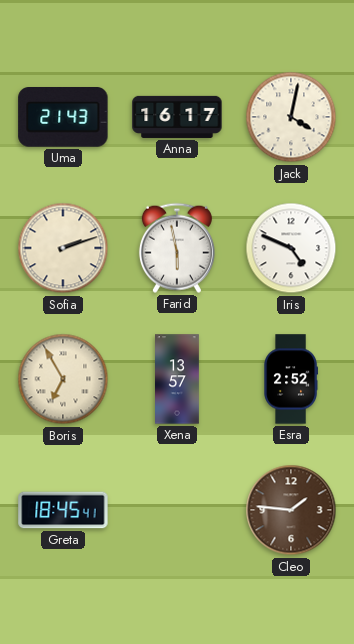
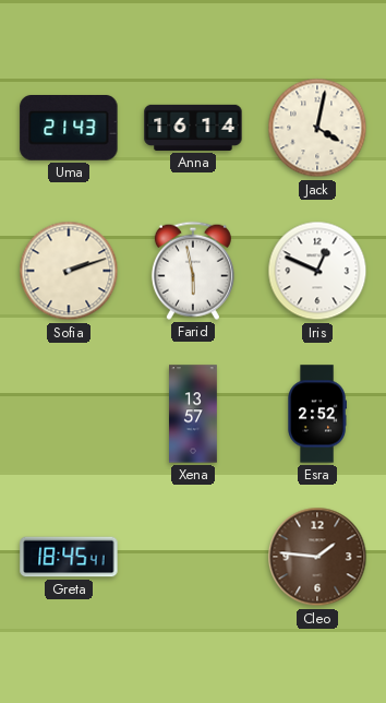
Anna: 16:17 -> 16:14
Iris: 4:49 -> 12:49
Boris: 6:55 -> none
